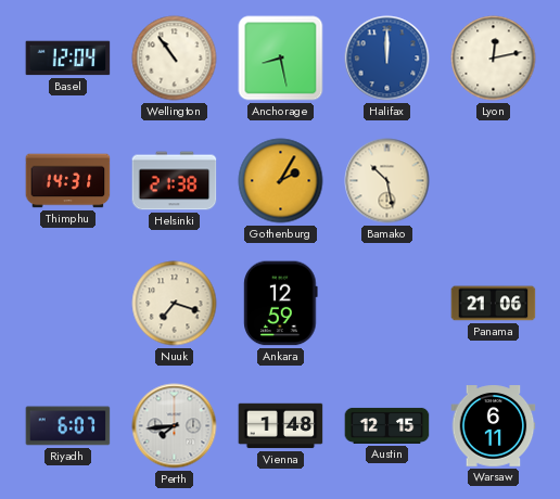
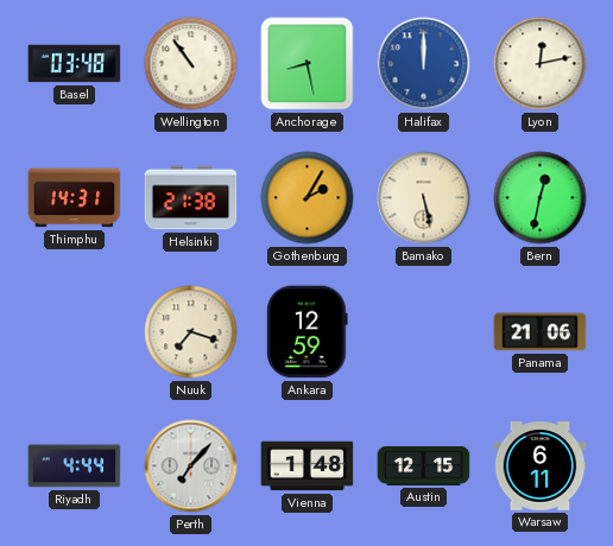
Basel: 12:04 -> 03:48
Bamako: 10:28 -> 5:28
Bern: none -> 12:32
Riyadh: 6:07 -> 4:44
Perth: 7:44 -> 7:07
